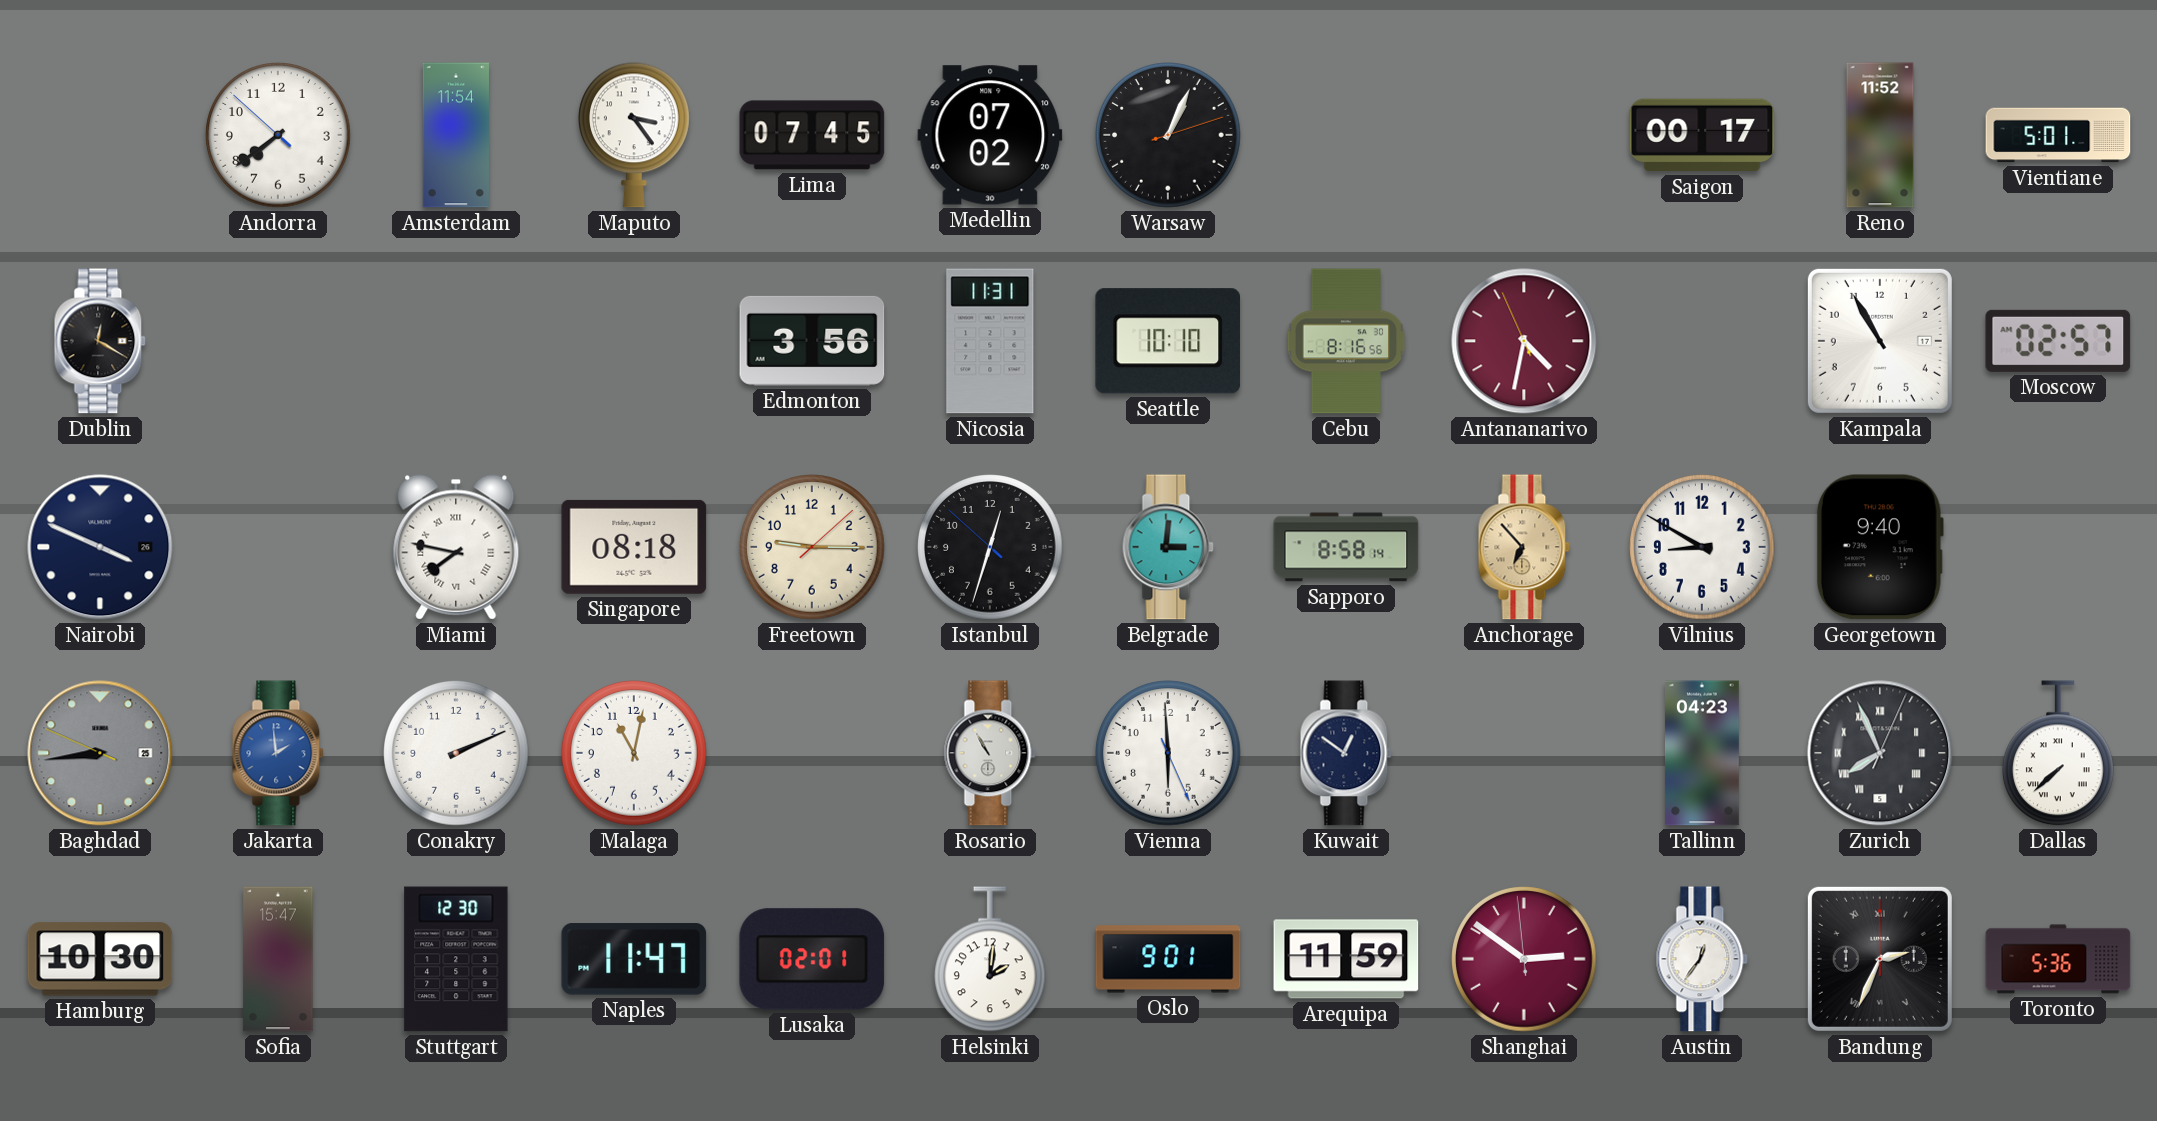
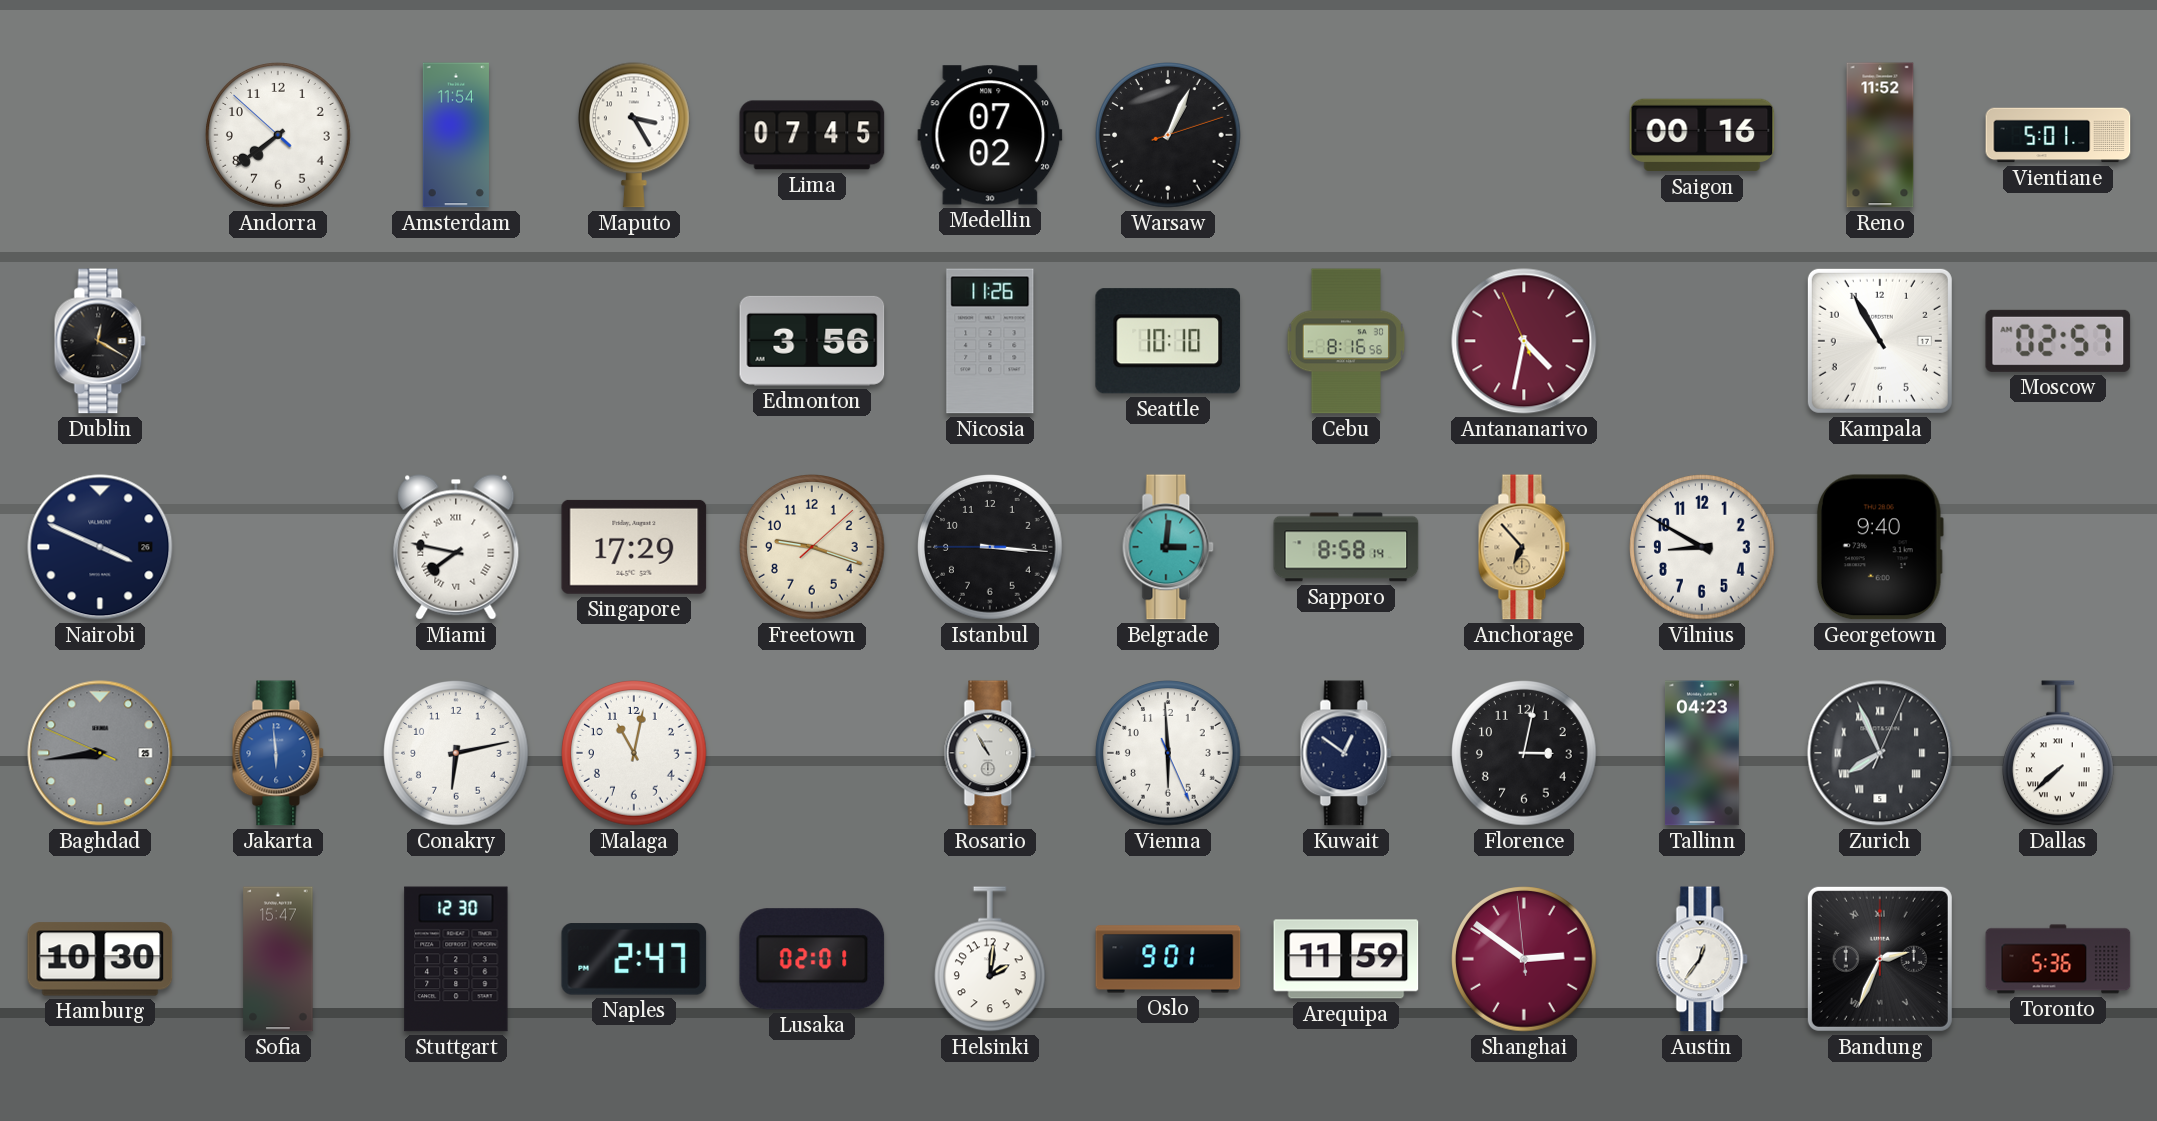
Maputo: 3:24 -> 3:25
Saigon: 00:17 -> 00:16
Nicosia: 11:31 -> 11:26
Singapore: 08:18 -> 17:29
Freetown: 9:15 -> 9:18
Istanbul: 12:32 -> 3:15
Jakarta: 1:59 -> 5:59
Conakry: 2:11 -> 6:13
Florence: none -> 3:02
Naples: 11:47 -> 2:47
